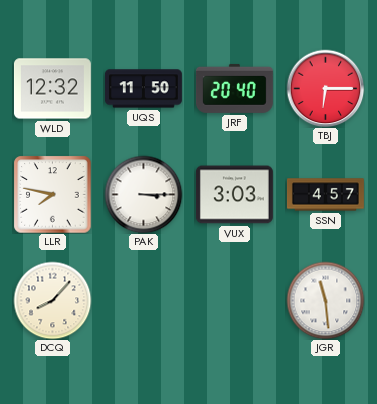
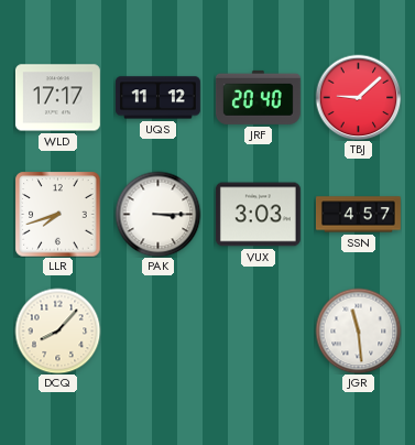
WLD: 12:32 -> 17:17
UQS: 11:50 -> 11:12
TBJ: 6:15 -> 9:08
LLR: 7:47 -> 7:42
